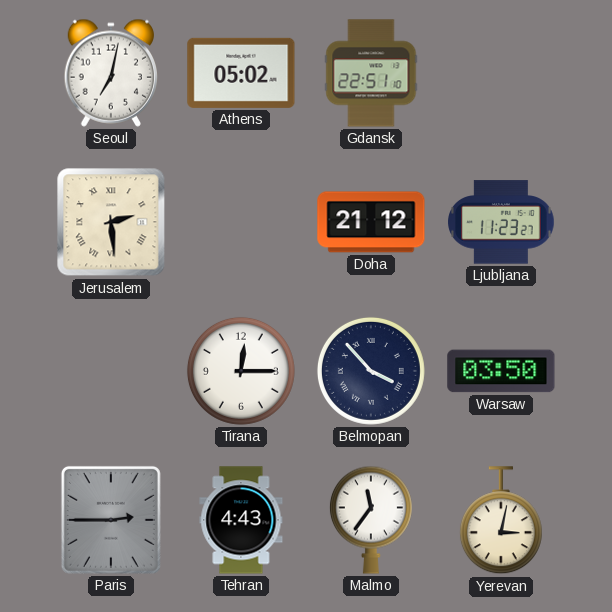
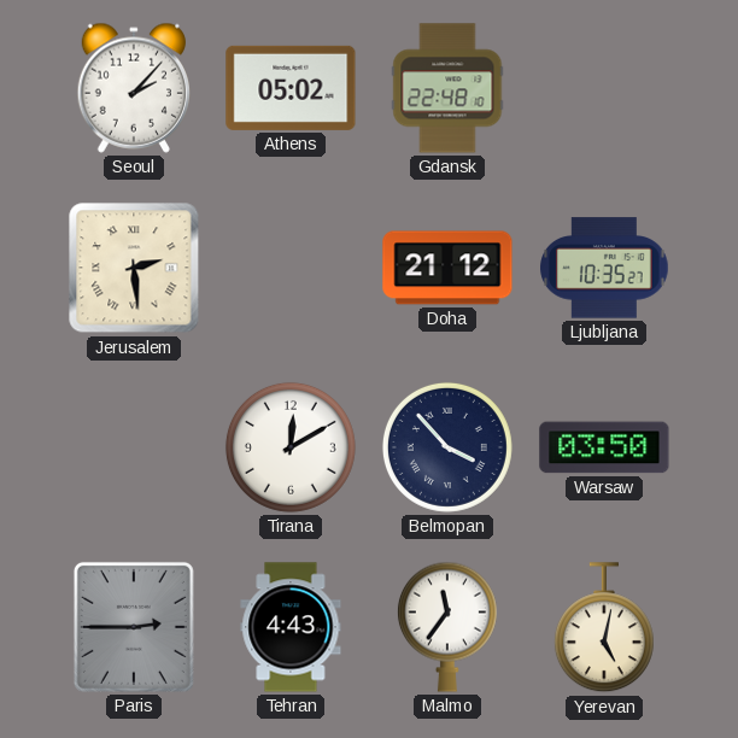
Seoul: 7:02 -> 2:07
Gdansk: 22:51 -> 22:48
Ljubljana: 11:23 -> 10:35
Tirana: 12:15 -> 12:10
Yerevan: 3:02 -> 5:02
